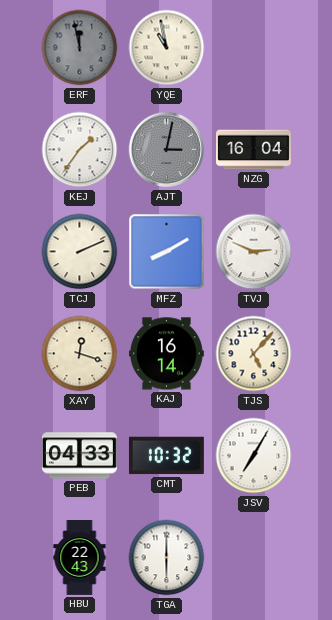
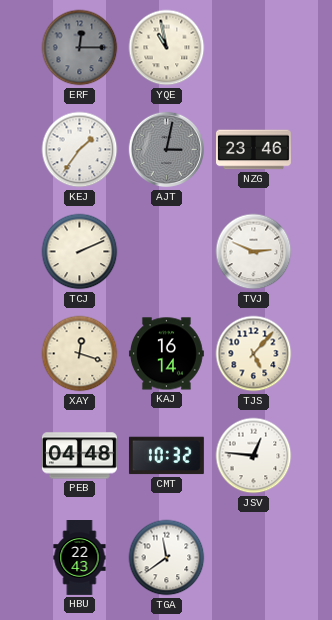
ERF: 11:58 -> 12:15
NZG: 16:04 -> 23:46
MFZ: 8:10 -> none
PEB: 04:33 -> 04:48
JSV: 7:05 -> 12:46
TGA: 6:00 -> 11:39
